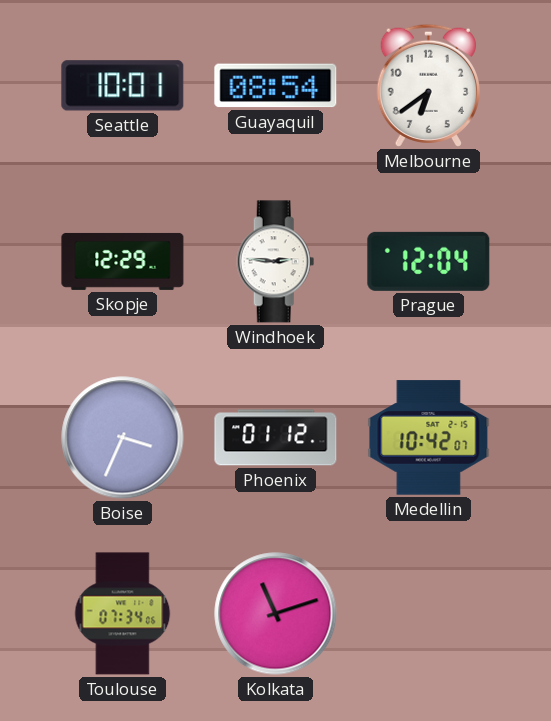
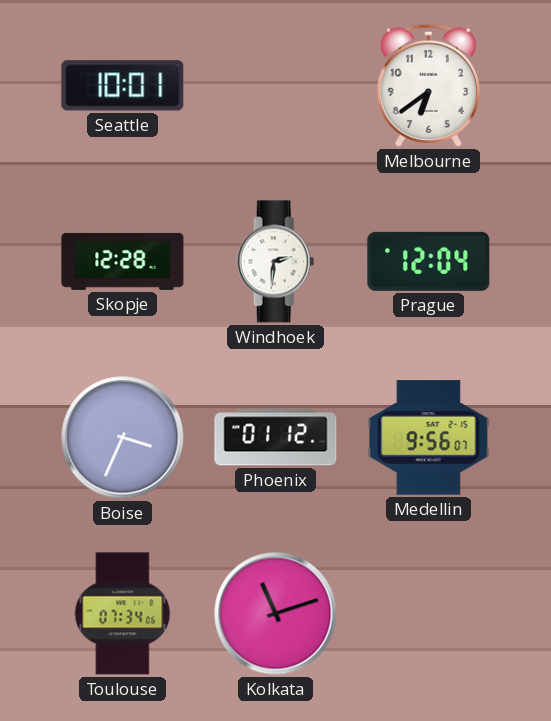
Guayaquil: 08:54 -> none
Skopje: 12:29 -> 12:28
Windhoek: 2:46 -> 2:31
Medellin: 10:42 -> 9:56
